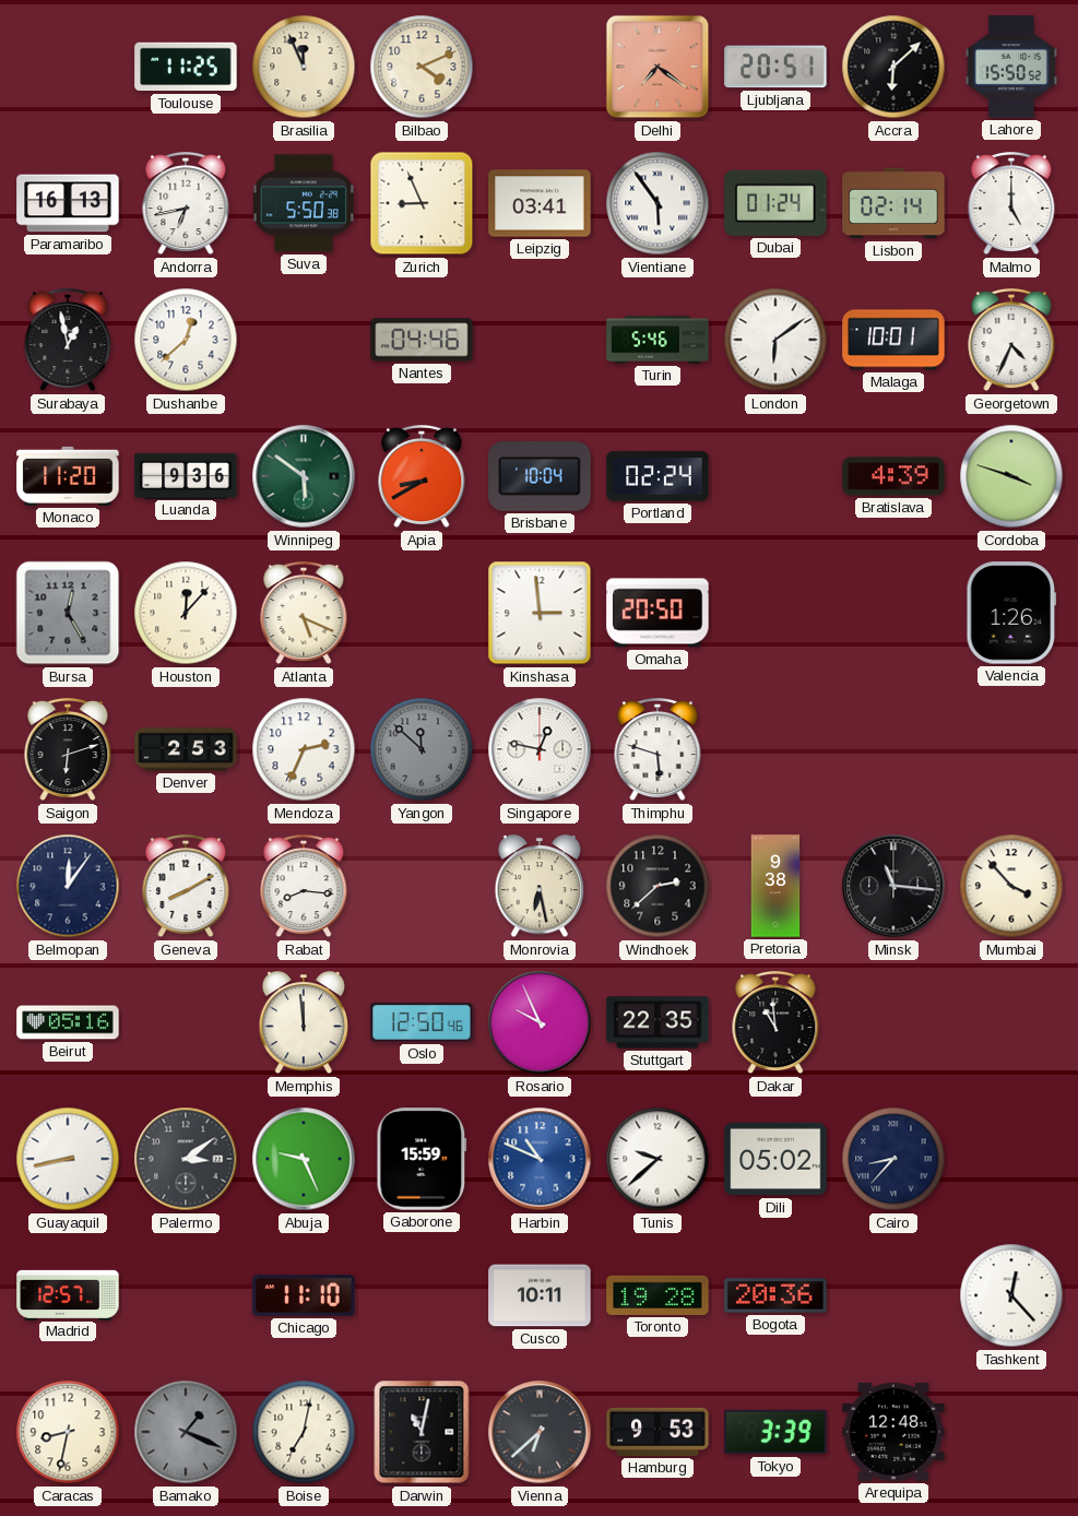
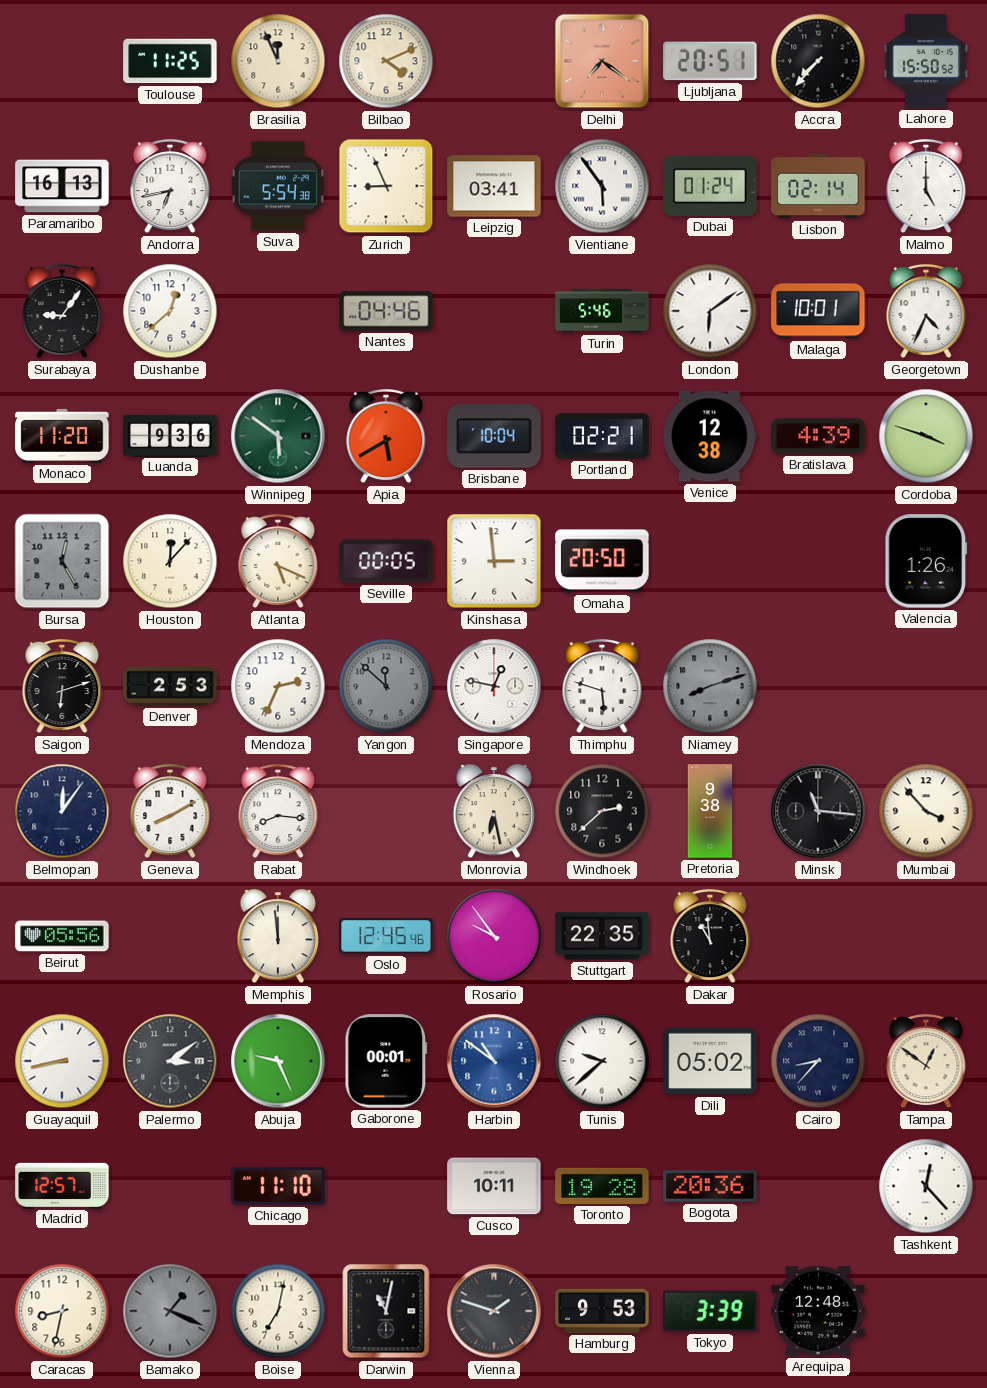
Accra: 6:08 -> 7:37
Suva: 5:50 -> 5:54
Surabaya: 12:58 -> 9:06
Apia: 8:40 -> 5:40
Portland: 02:24 -> 02:21
Venice: none -> 12:38
Seville: none -> 00:05
Niamey: none -> 8:12
Beirut: 05:16 -> 05:56
Oslo: 12:50 -> 12:45
Rosario: 9:56 -> 9:54
Gaborone: 15:59 -> 00:01
Harbin: 10:49 -> 10:51
Tampa: none -> 12:51
Vienna: 6:38 -> 1:48
